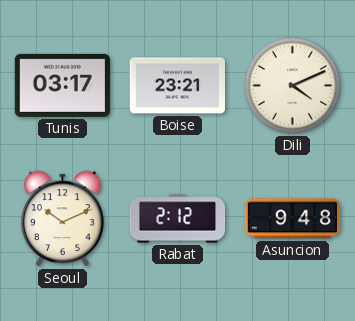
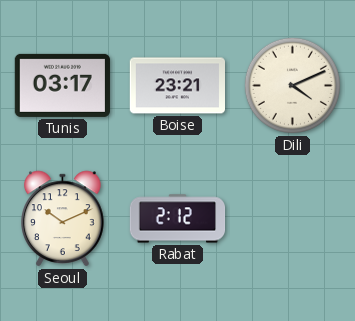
Asuncion: 9:48 -> none
